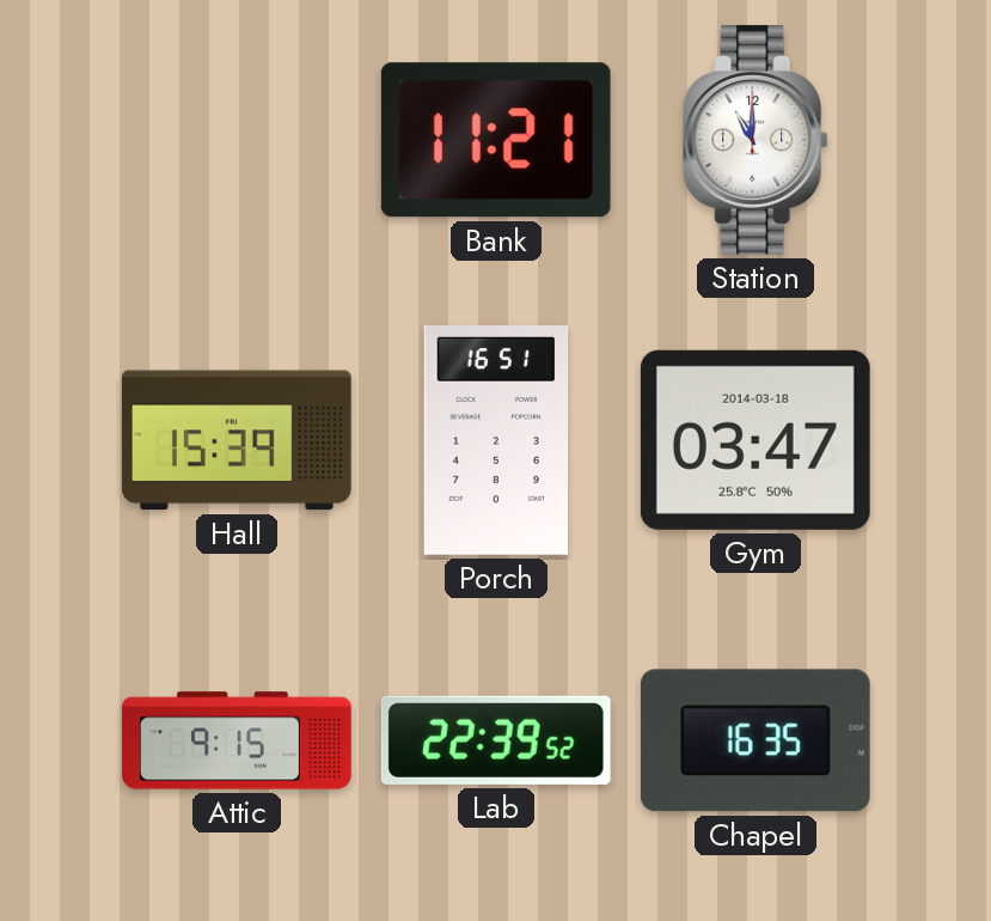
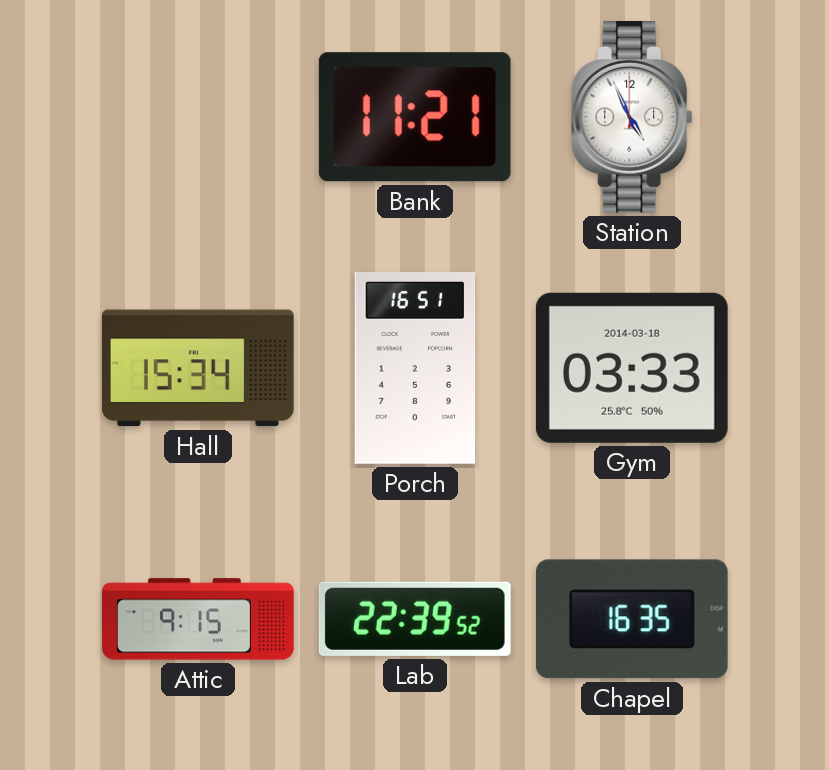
Station: 11:00 -> 4:56
Hall: 15:39 -> 15:34
Gym: 03:47 -> 03:33
